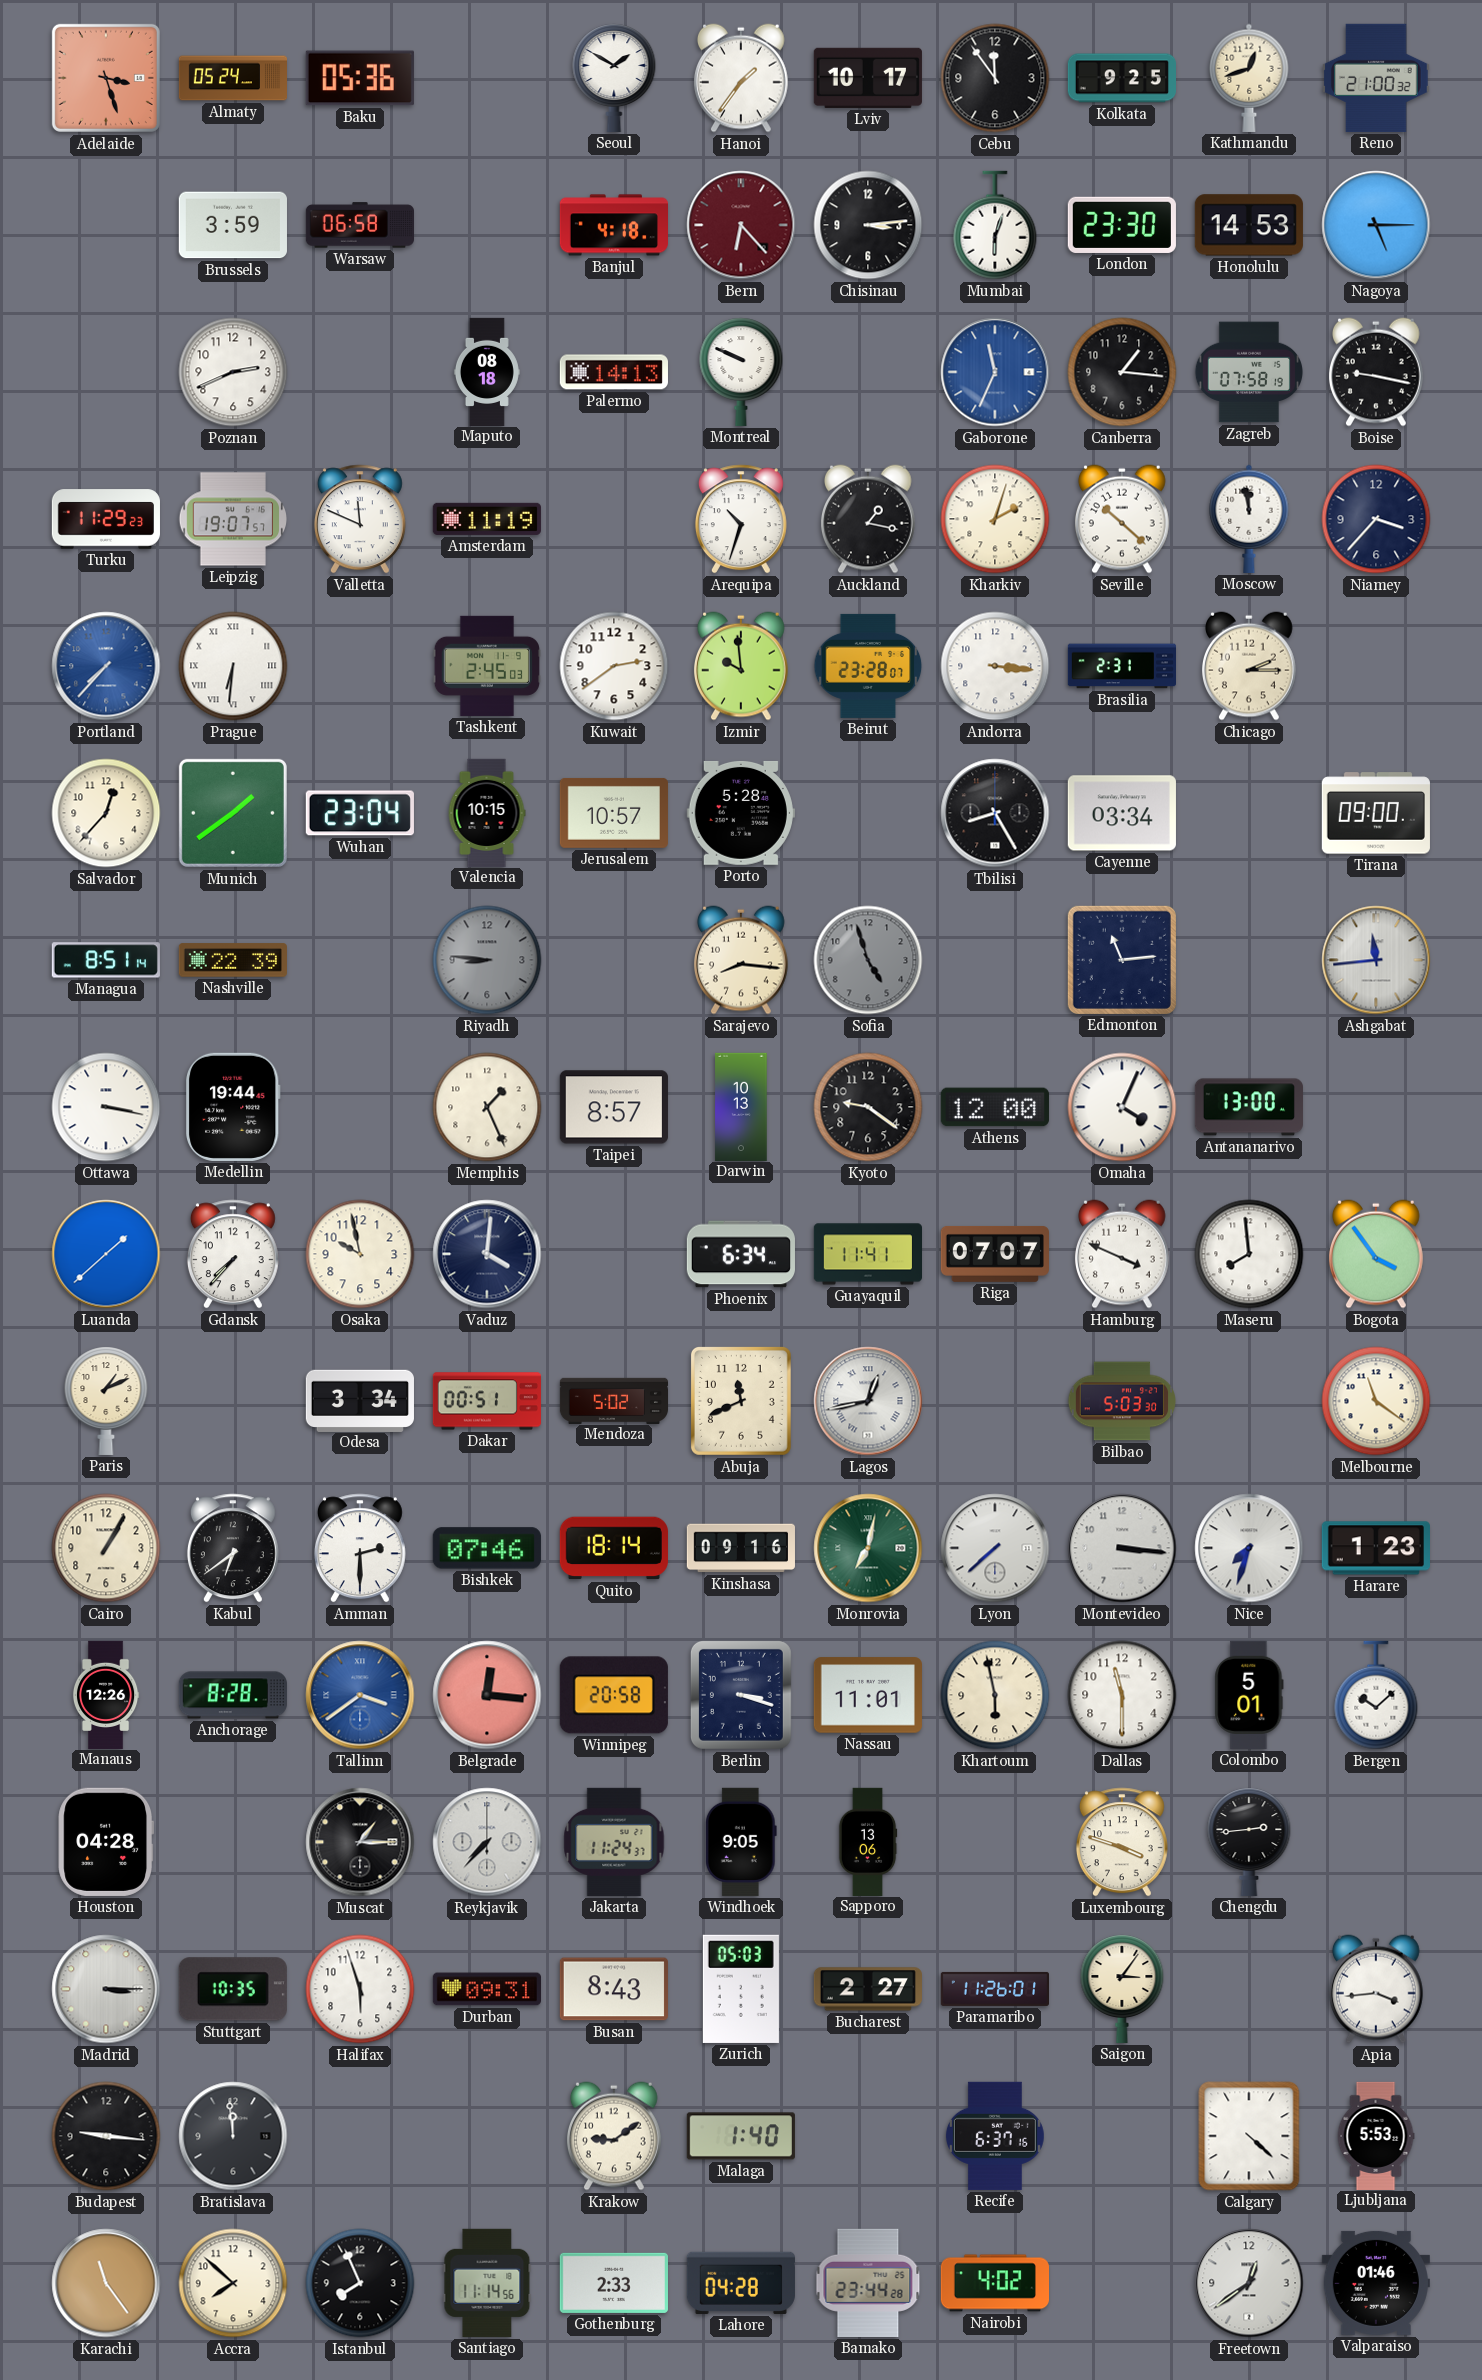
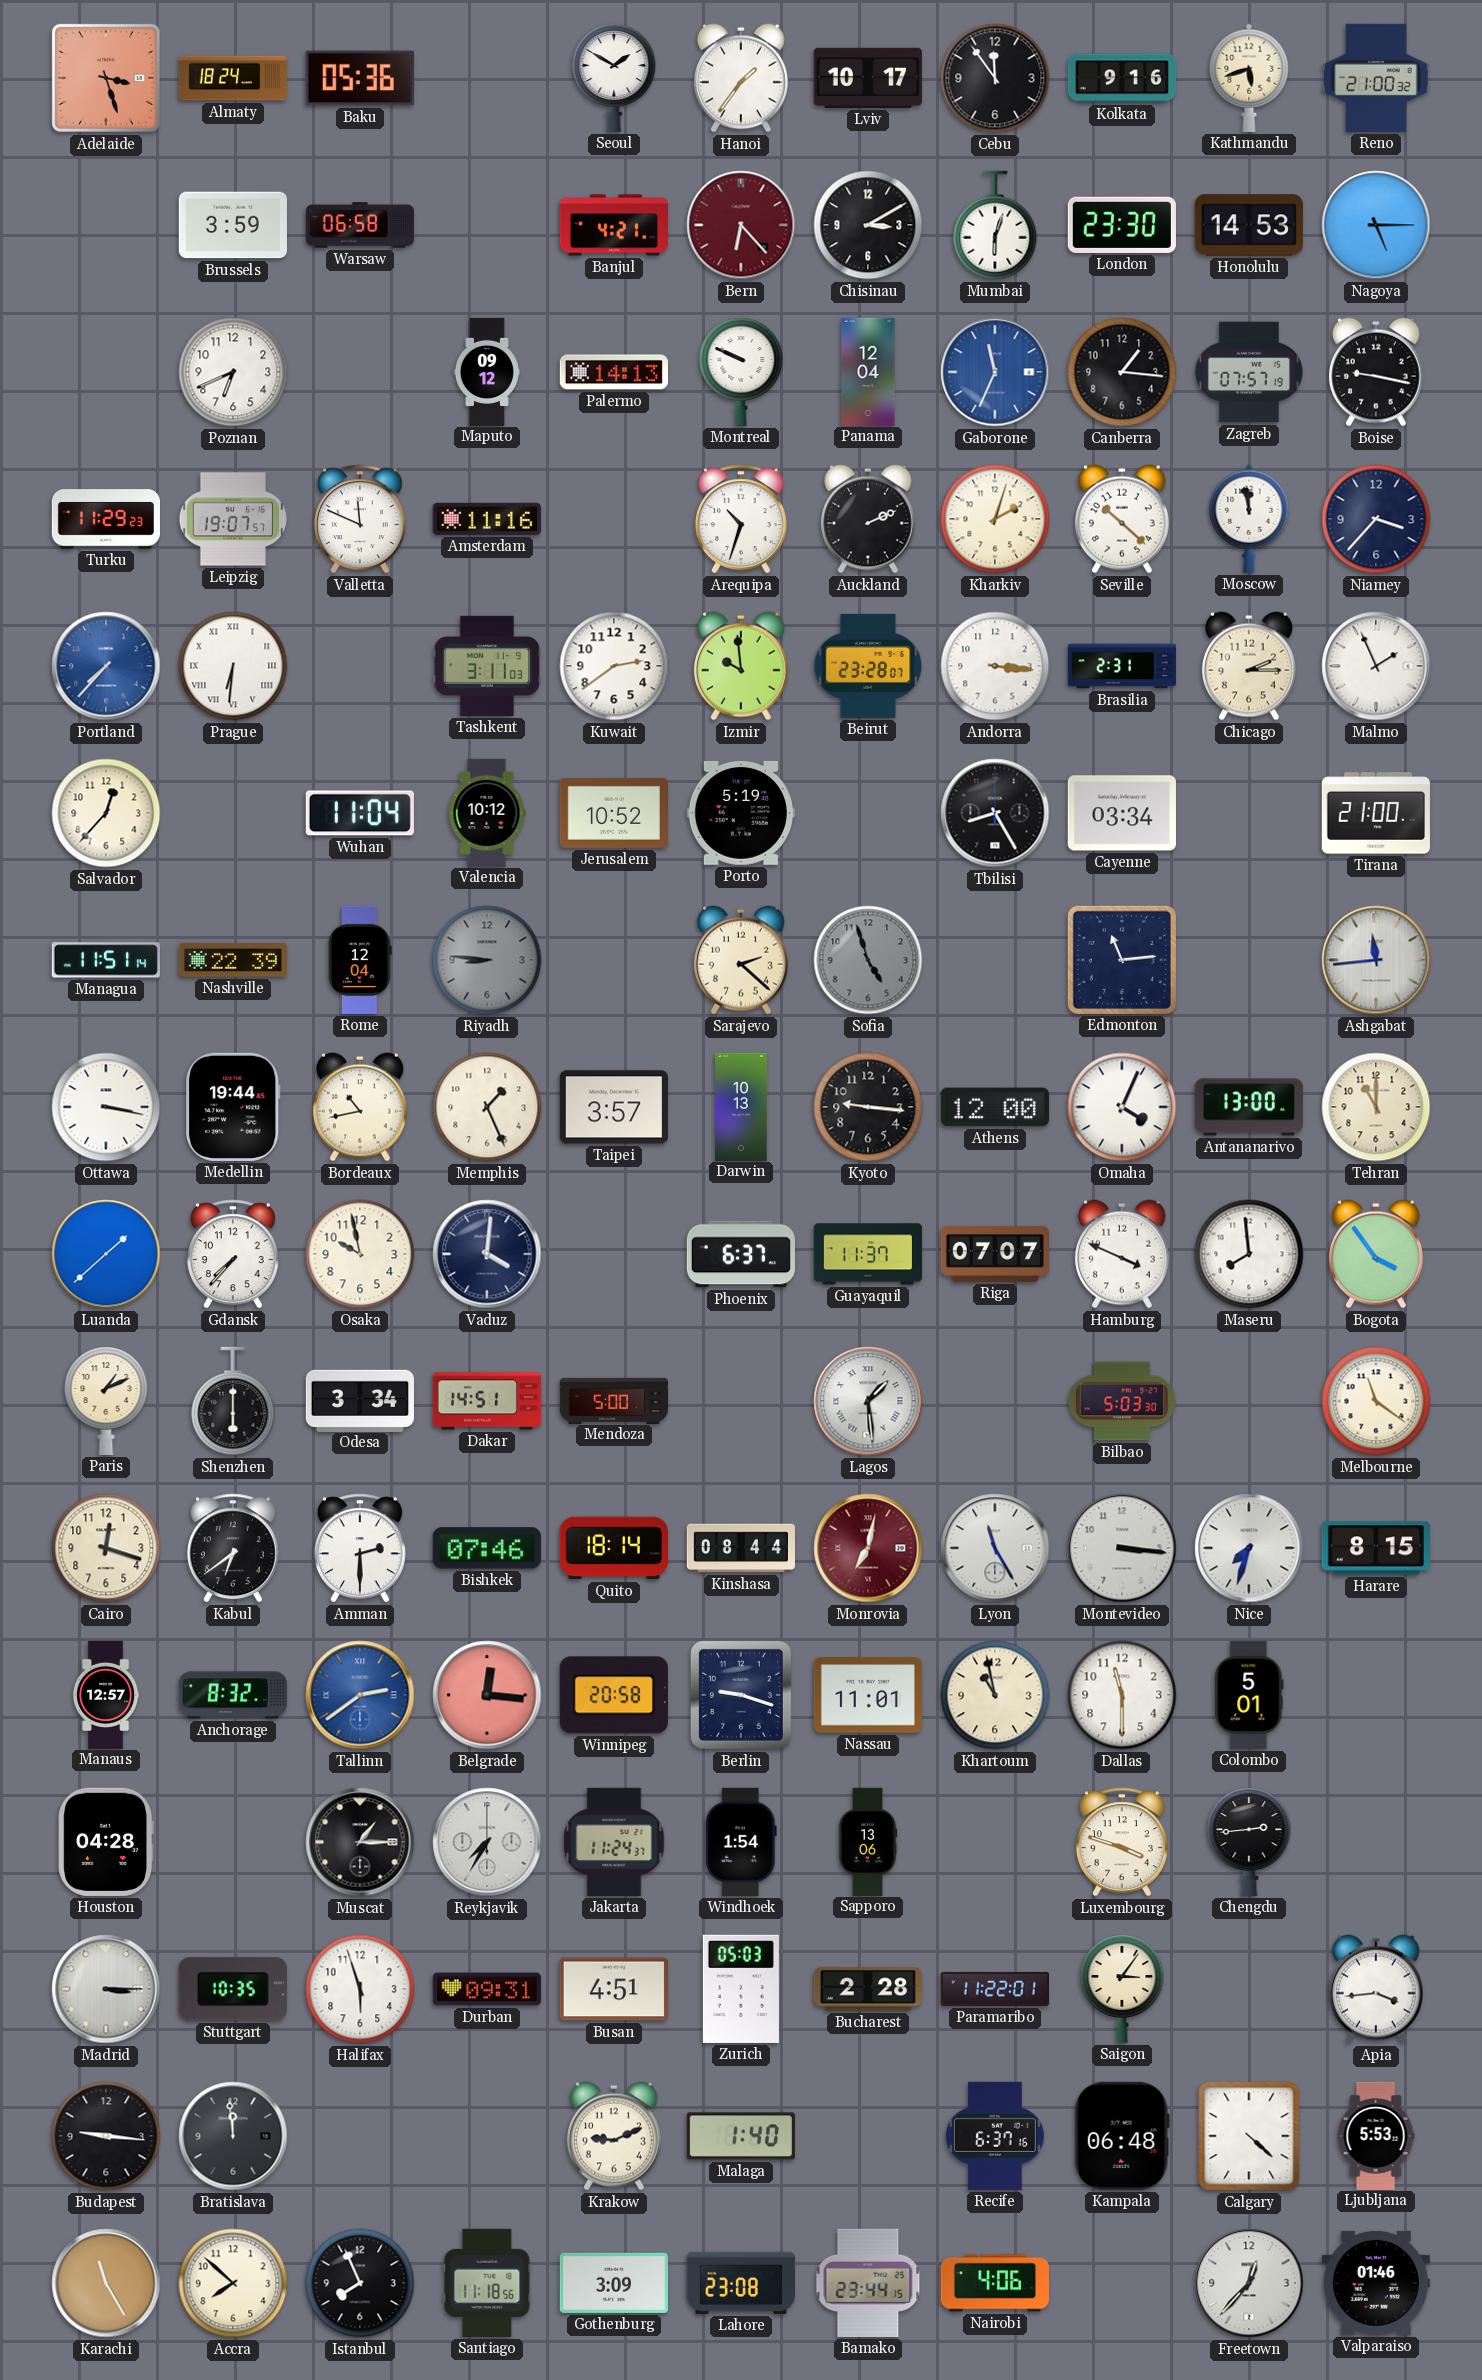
Almaty: 05:24 -> 18:24
Kolkata: 9:25 -> 9:16
Kathmandu: 12:42 -> 5:42
Banjul: 4:18 -> 4:21
Chisinau: 3:14 -> 3:10
Poznan: 2:41 -> 6:41
Maputo: 08:18 -> 09:12
Panama: none -> 12:04
Zagreb: 07:58 -> 07:57
Amsterdam: 11:19 -> 11:16
Auckland: 1:17 -> 2:11
Tashkent: 2:45 -> 3:11
Malmo: none -> 1:56
Munich: 1:39 -> none
Wuhan: 23:04 -> 11:04
Valencia: 10:15 -> 10:12
Jerusalem: 10:57 -> 10:52
Porto: 5:28 -> 5:19
Tirana: 09:00 -> 21:00
Managua: 8:51 -> 11:51
Rome: none -> 12:04
Sarajevo: 8:16 -> 2:22
Bordeaux: none -> 10:43
Taipei: 8:57 -> 3:57
Kyoto: 9:21 -> 9:16
Tehran: none -> 11:00
Phoenix: 6:34 -> 6:37
Guayaquil: 11:41 -> 11:37
Shenzhen: none -> 6:00
Dakar: 00:51 -> 14:51
Mendoza: 5:02 -> 5:00
Abuja: 11:41 -> none
Lagos: 12:43 -> 1:29
Cairo: 1:05 -> 12:18
Kinshasa: 09:16 -> 08:44
Monrovia dial: green -> burgundy
Lyon: 7:38 -> 11:25
Harare: 1:23 -> 8:15
Manaus: 12:26 -> 12:57
Anchorage: 8:28 -> 8:32
Tallinn: 3:39 -> 2:39
Berlin: 3:18 -> 9:18
Khartoum: 5:58 -> 10:58
Bergen: 10:08 -> none
Reykjavik: 7:37 -> 7:35
Windhoek: 9:05 -> 1:54
Busan: 8:43 -> 4:51
Bucharest: 2:27 -> 2:28
Paramaribo: 11:26 -> 11:22
Krakow: 9:09 -> 9:11
Kampala: none -> 06:48
Karachi: 11:24 -> 11:25
Santiago: 11:14 -> 11:18
Gothenburg: 2:33 -> 3:09
Lahore: 04:28 -> 23:08
Bamako: 23:44:28 -> 23:44:15
Nairobi: 4:02 -> 4:06
Freetown: 12:39 -> 12:37
